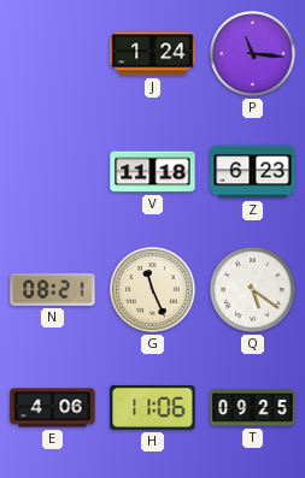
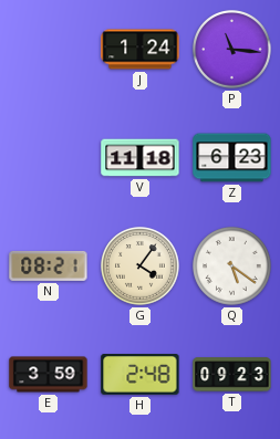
G: 11:26 -> 4:06
E: 4:06 -> 3:59
H: 11:06 -> 2:48
T: 09:25 -> 09:23
